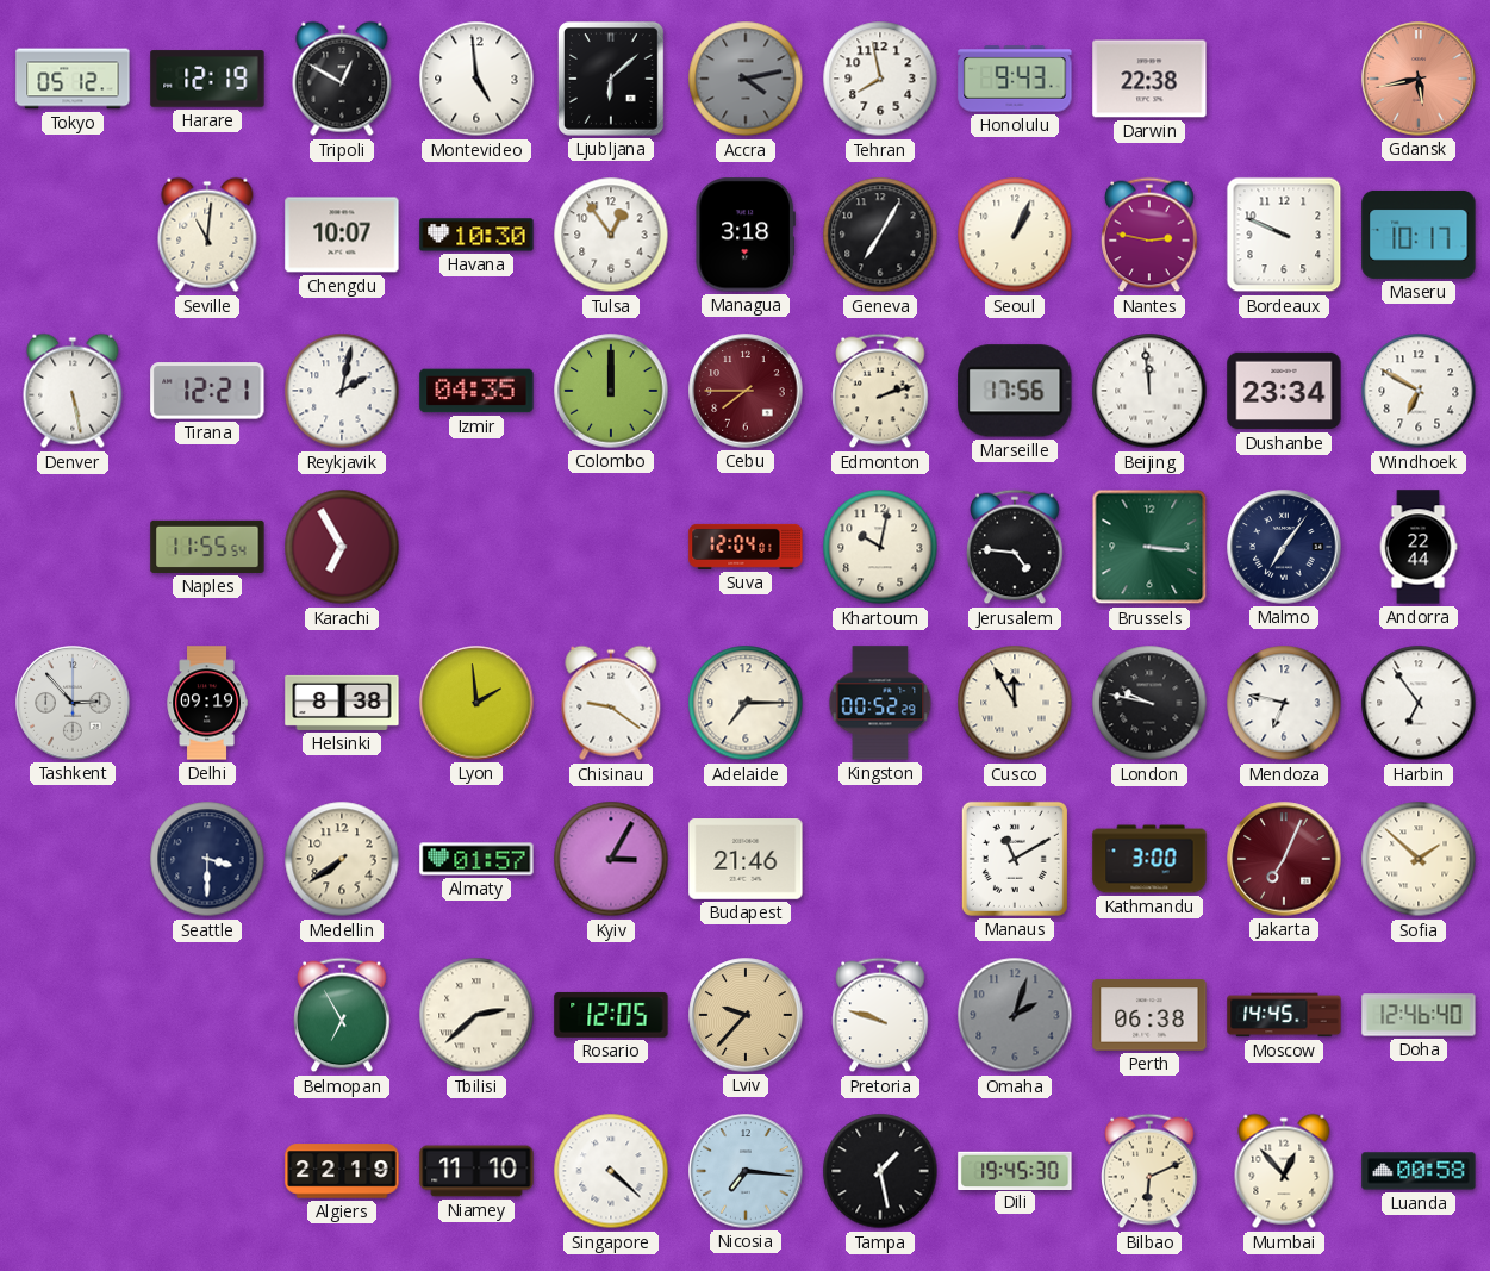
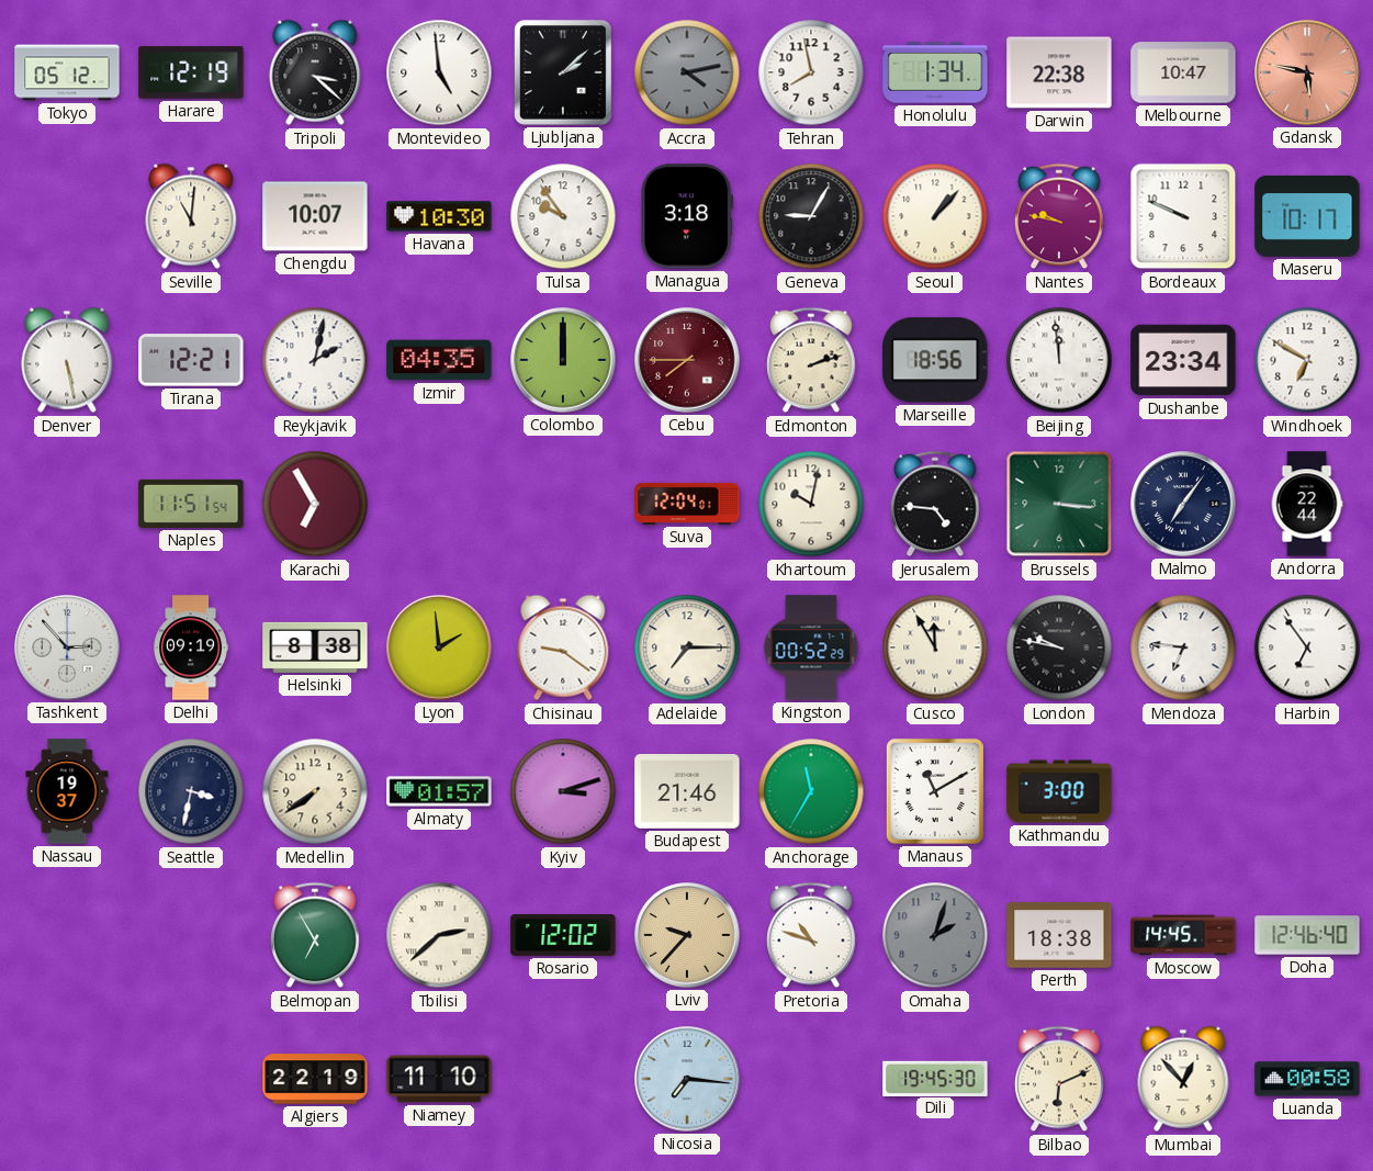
Tripoli: 12:50 -> 3:22
Ljubljana: 6:08 -> 2:08
Honolulu: 9:43 -> 1:34
Melbourne: none -> 10:47
Gdansk: 5:43 -> 5:47
Tulsa: 12:54 -> 9:54
Geneva: 7:05 -> 9:05
Seoul: 1:04 -> 1:07
Nantes: 2:47 -> 9:47
Marseille: 17:56 -> 18:56
Naples: 11:55 -> 11:51
Mendoza: 6:47 -> 6:46
Nassau: none -> 19:37
Seattle: 3:30 -> 3:32
Kyiv: 3:05 -> 3:12
Anchorage: none -> 11:35
Jakarta: 7:04 -> none
Sofia: 1:52 -> none
Rosario: 12:05 -> 12:02
Pretoria: 9:48 -> 10:48
Perth: 06:38 -> 18:38
Singapore: 4:22 -> none
Tampa: 1:28 -> none
